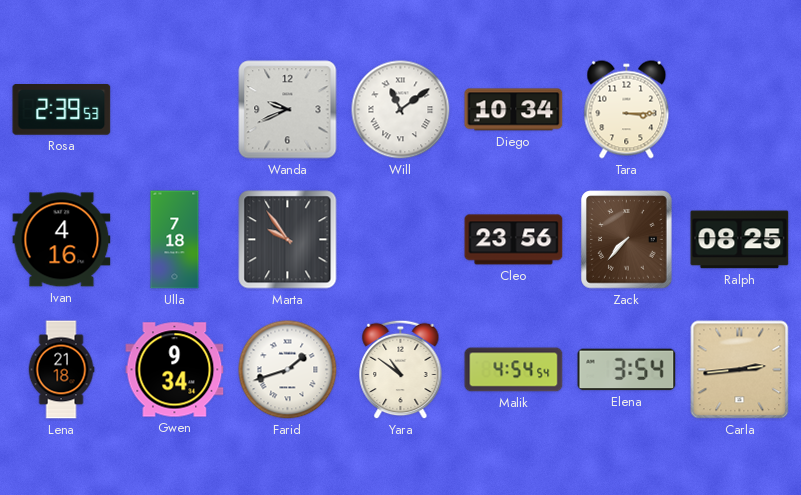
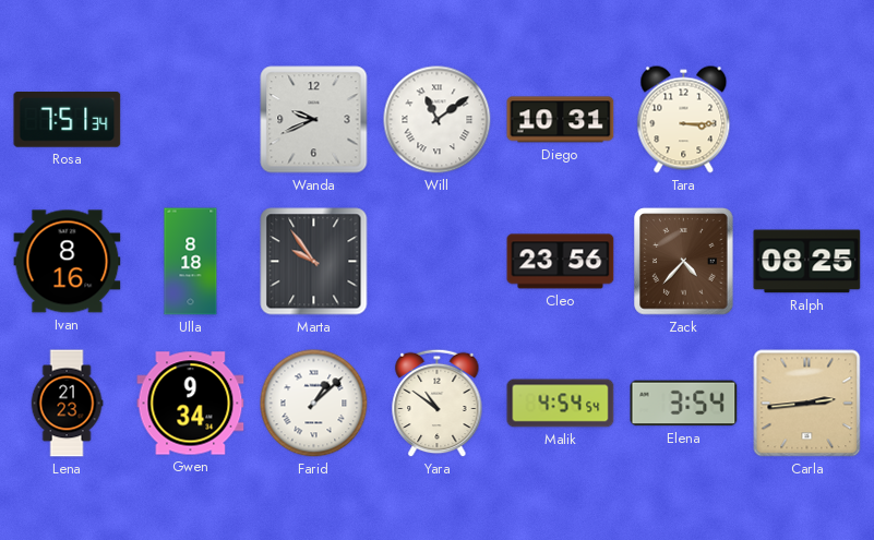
Rosa: 2:39 -> 7:51
Diego: 10:34 -> 10:31
Ivan: 4:16 -> 8:16
Ulla: 7:18 -> 8:18
Zack: 7:37 -> 4:37
Lena: 21:18 -> 21:23
Farid: 1:42 -> 1:08
